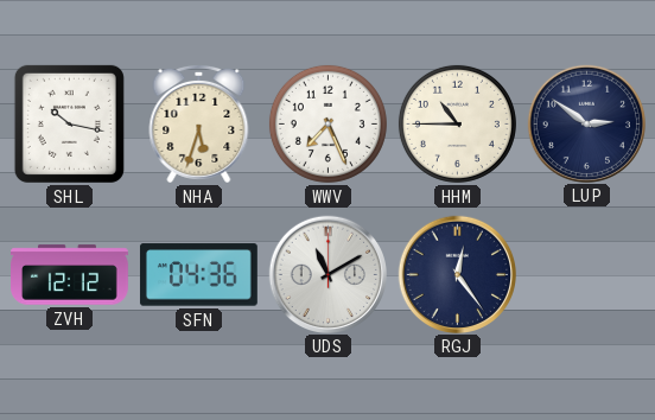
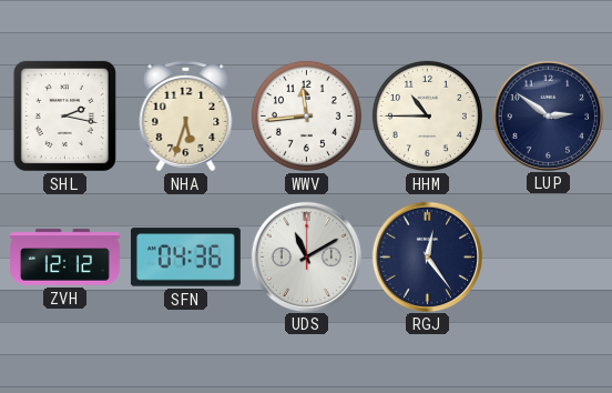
SHL: 10:17 -> 2:17
WWV: 7:26 -> 11:44
